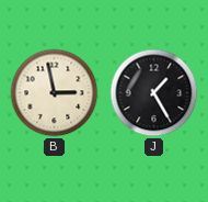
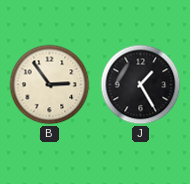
B: 2:58 -> 2:54
